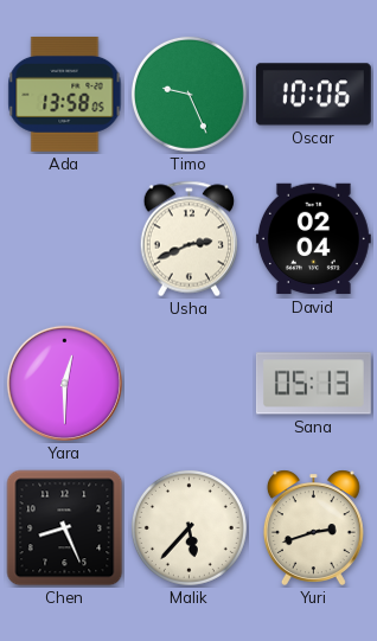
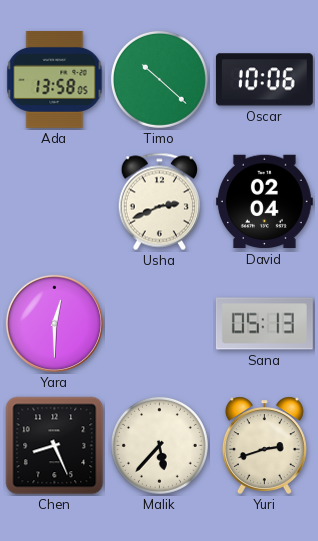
Timo: 9:26 -> 10:22
